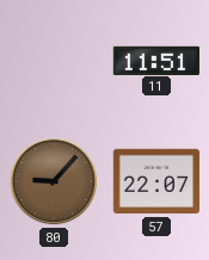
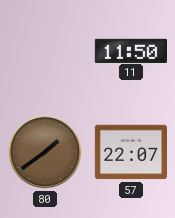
11: 11:51 -> 11:50
80: 9:07 -> 1:39
